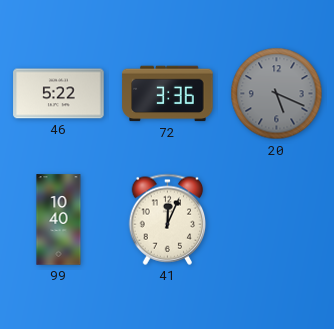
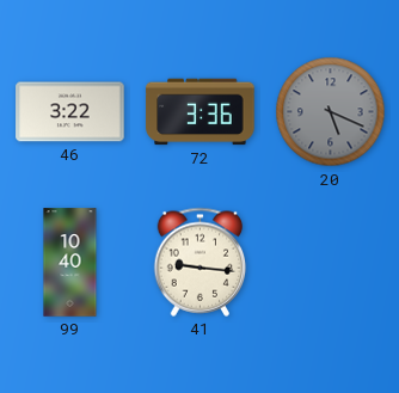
46: 5:22 -> 3:22
41: 12:04 -> 9:16
